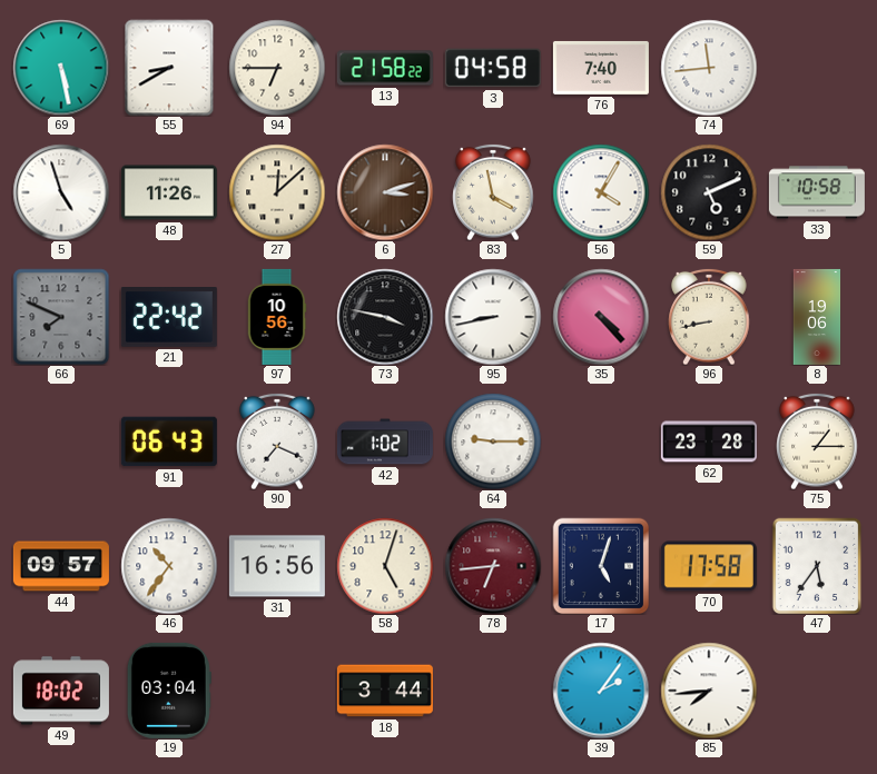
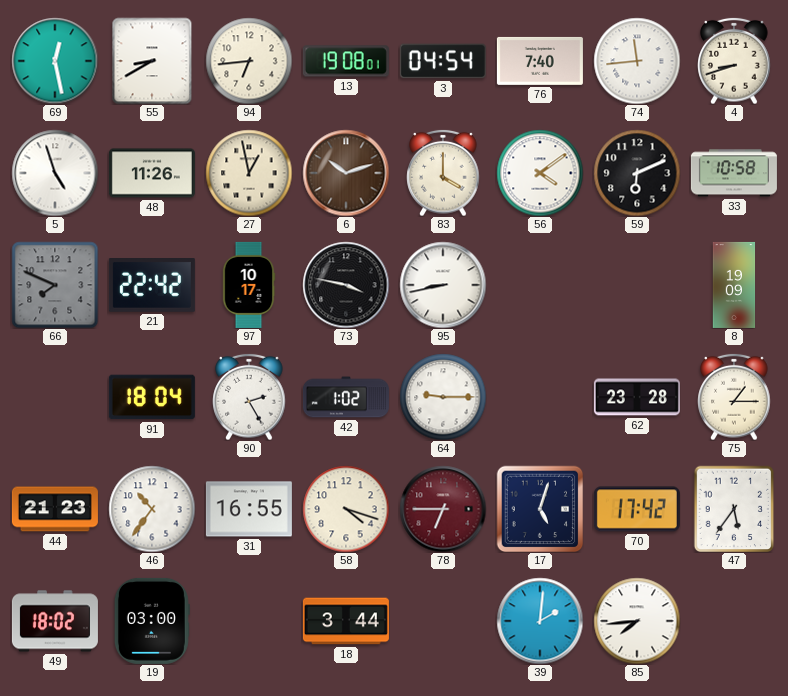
69: 5:28 -> 12:28
94: 6:45 -> 6:44
13: 21:58 -> 19:08
3: 04:58 -> 04:54
4: none -> 8:42
27: 12:08 -> 12:58
6: 3:12 -> 10:12
83: 3:58 -> 4:00
56: 4:05 -> 4:09
59: 5:11 -> 6:11
97: 10:56 -> 10:17
35: 4:23 -> none
96: 8:43 -> none
8: 19:06 -> 19:09
91: 06:43 -> 18:04
90: 7:19 -> 2:25
44: 09:57 -> 21:23
31: 16:56 -> 16:55
58: 5:03 -> 4:18
78: 6:44 -> 6:45
70: 17:58 -> 17:42
19: 03:04 -> 03:00
39: 2:06 -> 2:01
